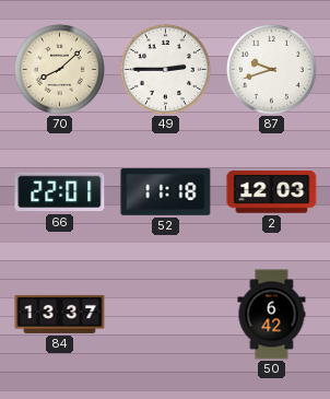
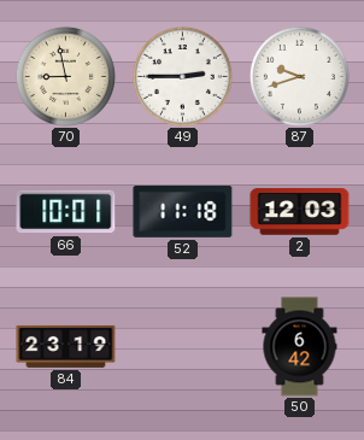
70: 8:08 -> 8:58
66: 22:01 -> 10:01
84: 13:37 -> 23:19
